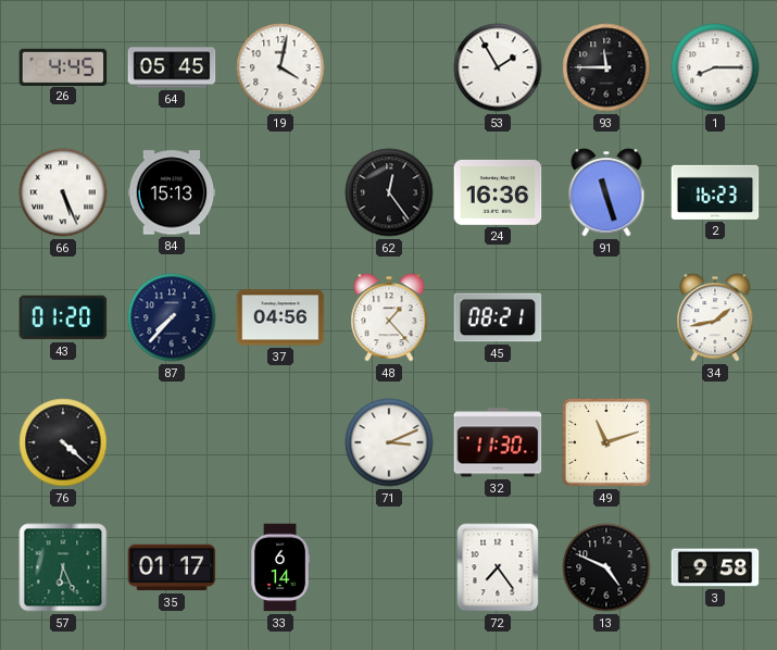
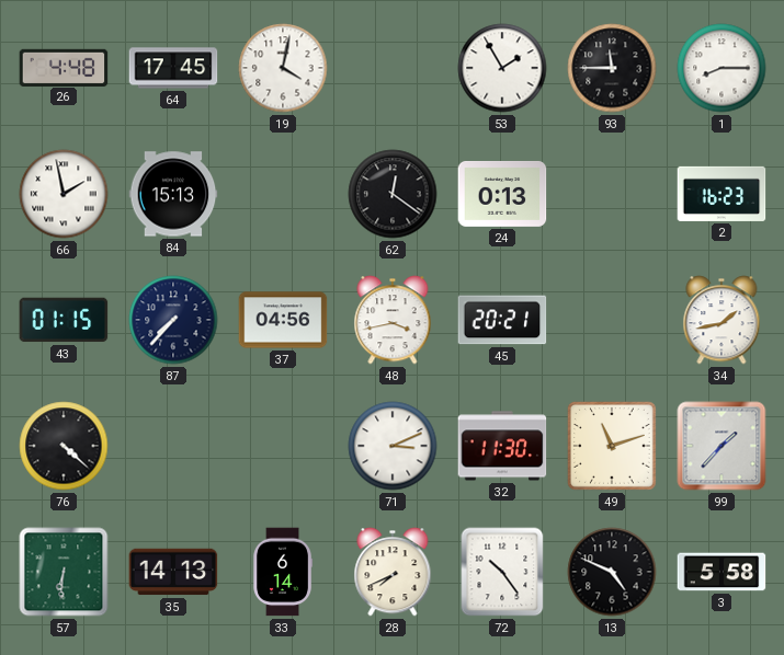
26: 4:45 -> 4:48
64: 05:45 -> 17:45
66: 5:26 -> 1:58
62: 12:24 -> 12:21
24: 16:36 -> 0:13
91: 11:27 -> none
43: 01:20 -> 01:15
48: 1:23 -> 3:43
45: 08:21 -> 20:21
99: none -> 1:37
57: 6:26 -> 6:31
35: 01:17 -> 14:13
28: none -> 7:41
72: 7:24 -> 10:24
3: 9:58 -> 5:58
